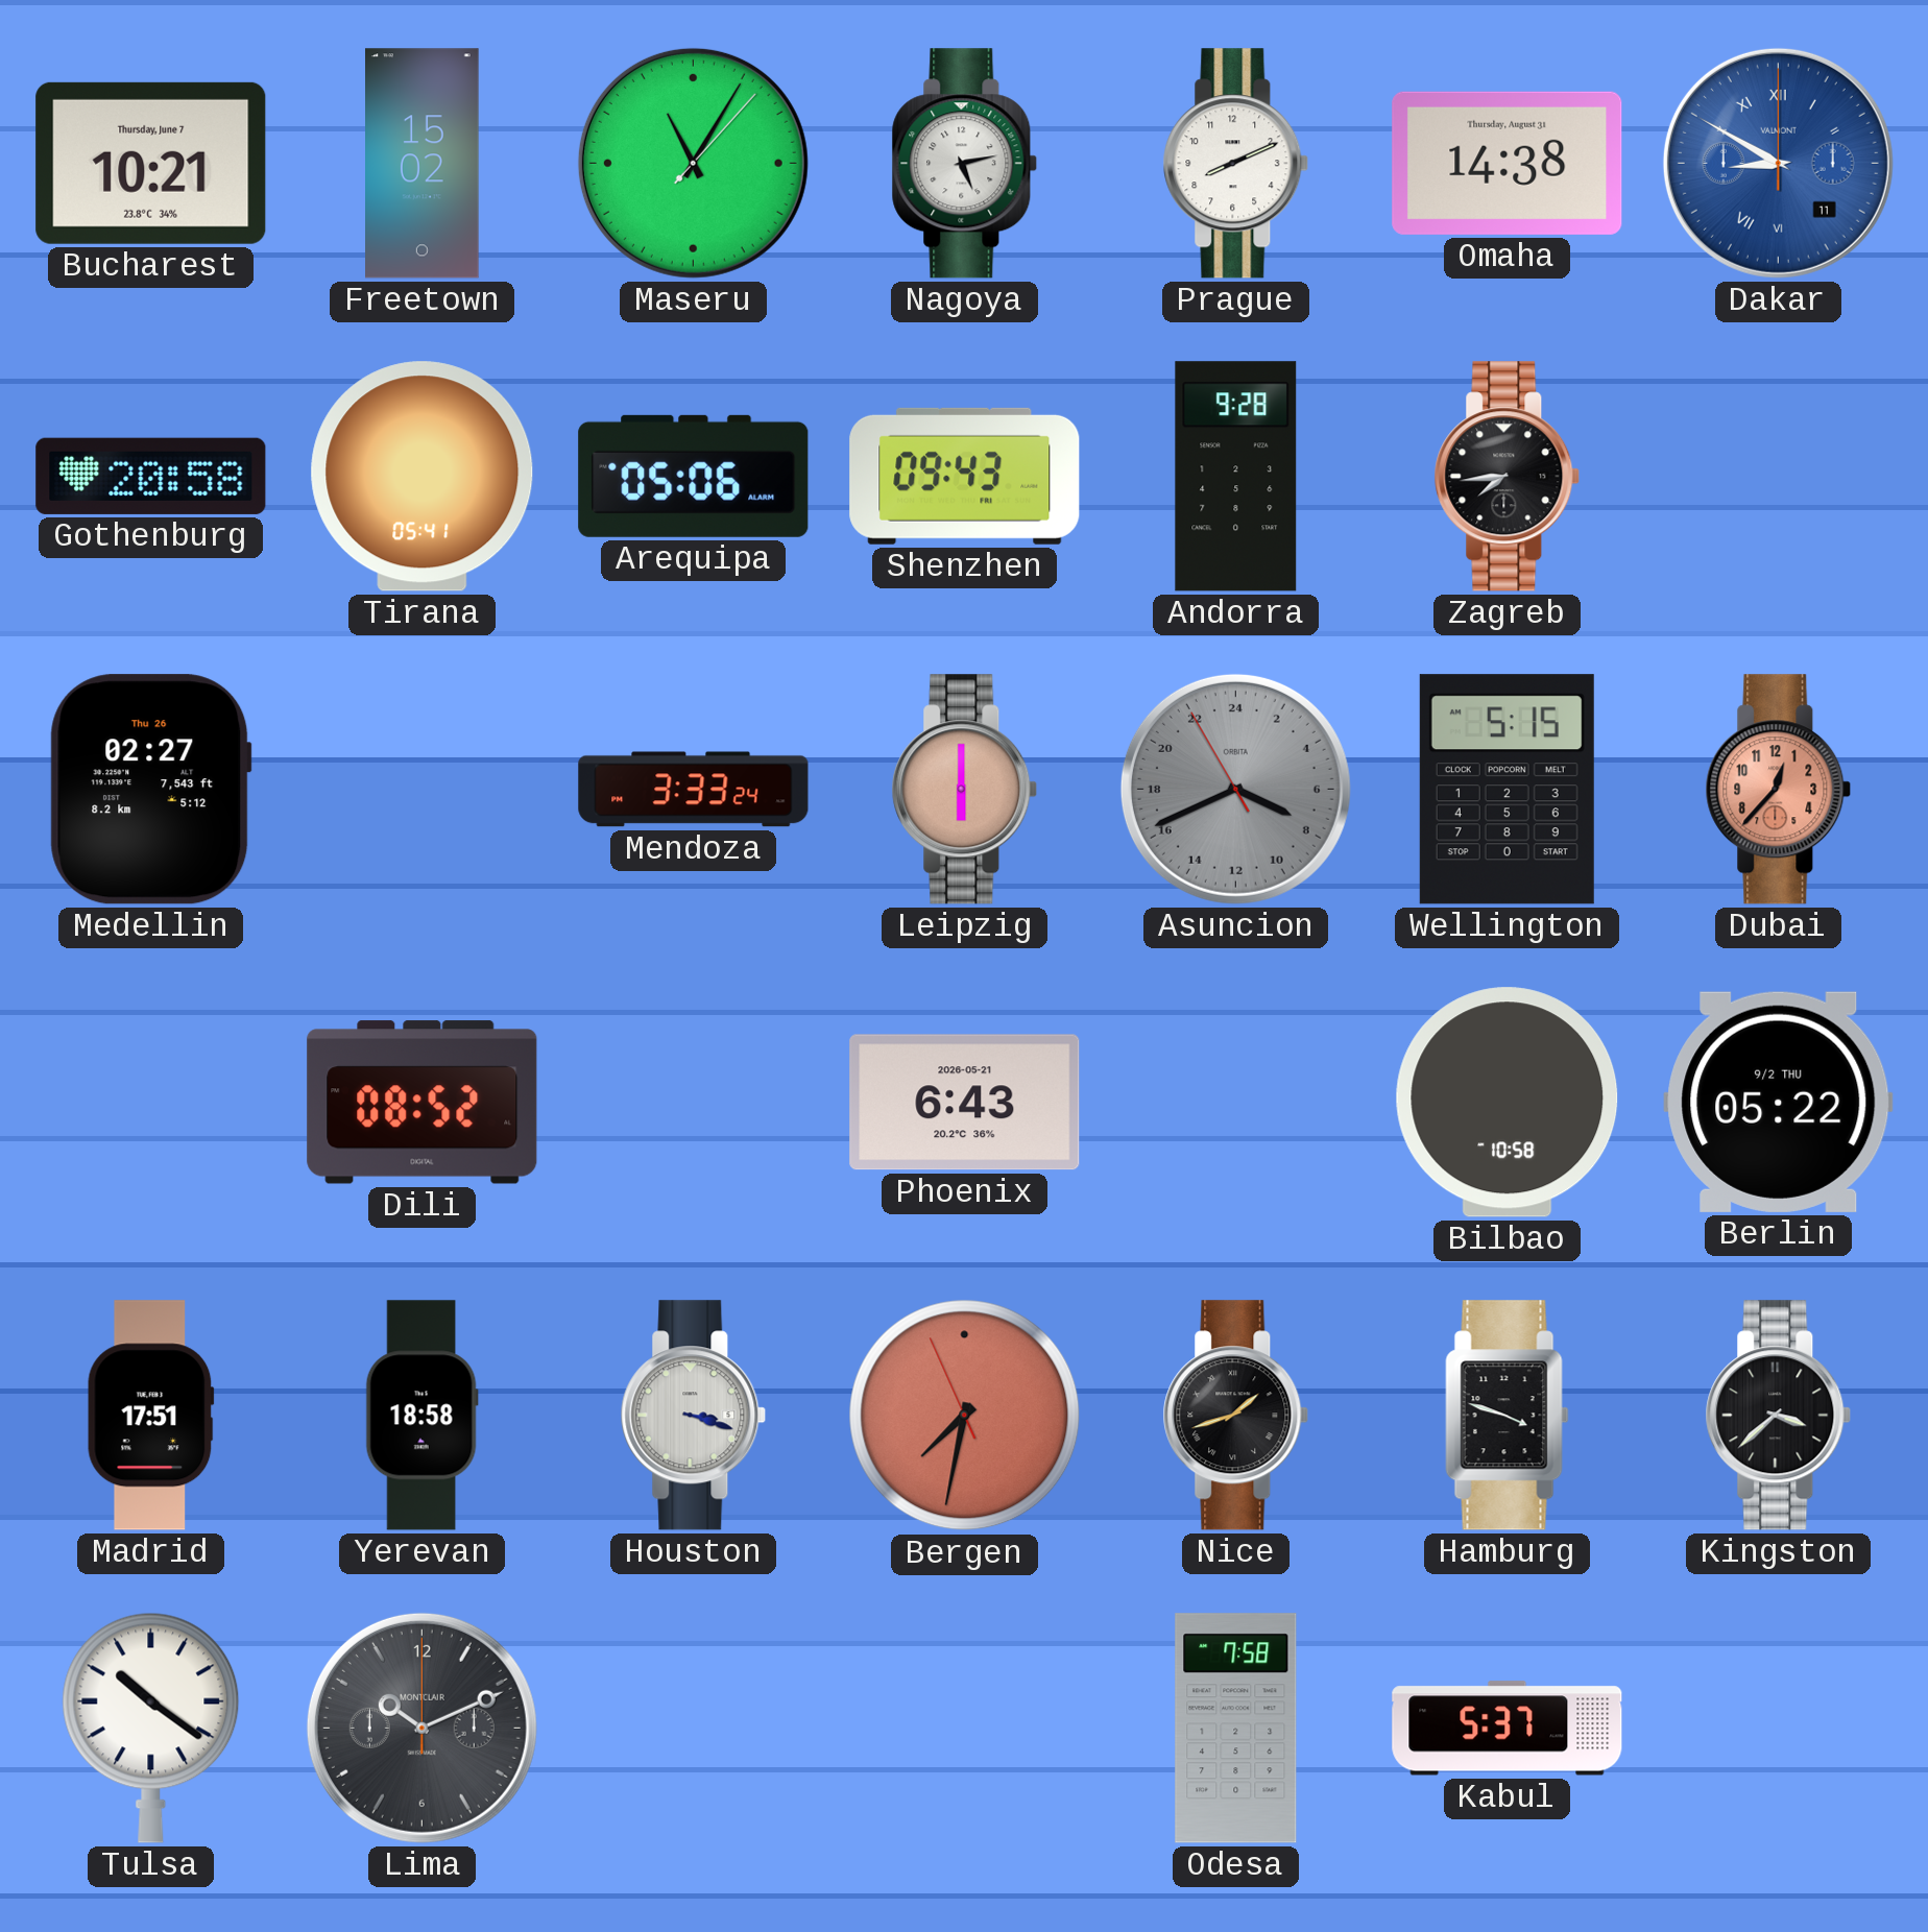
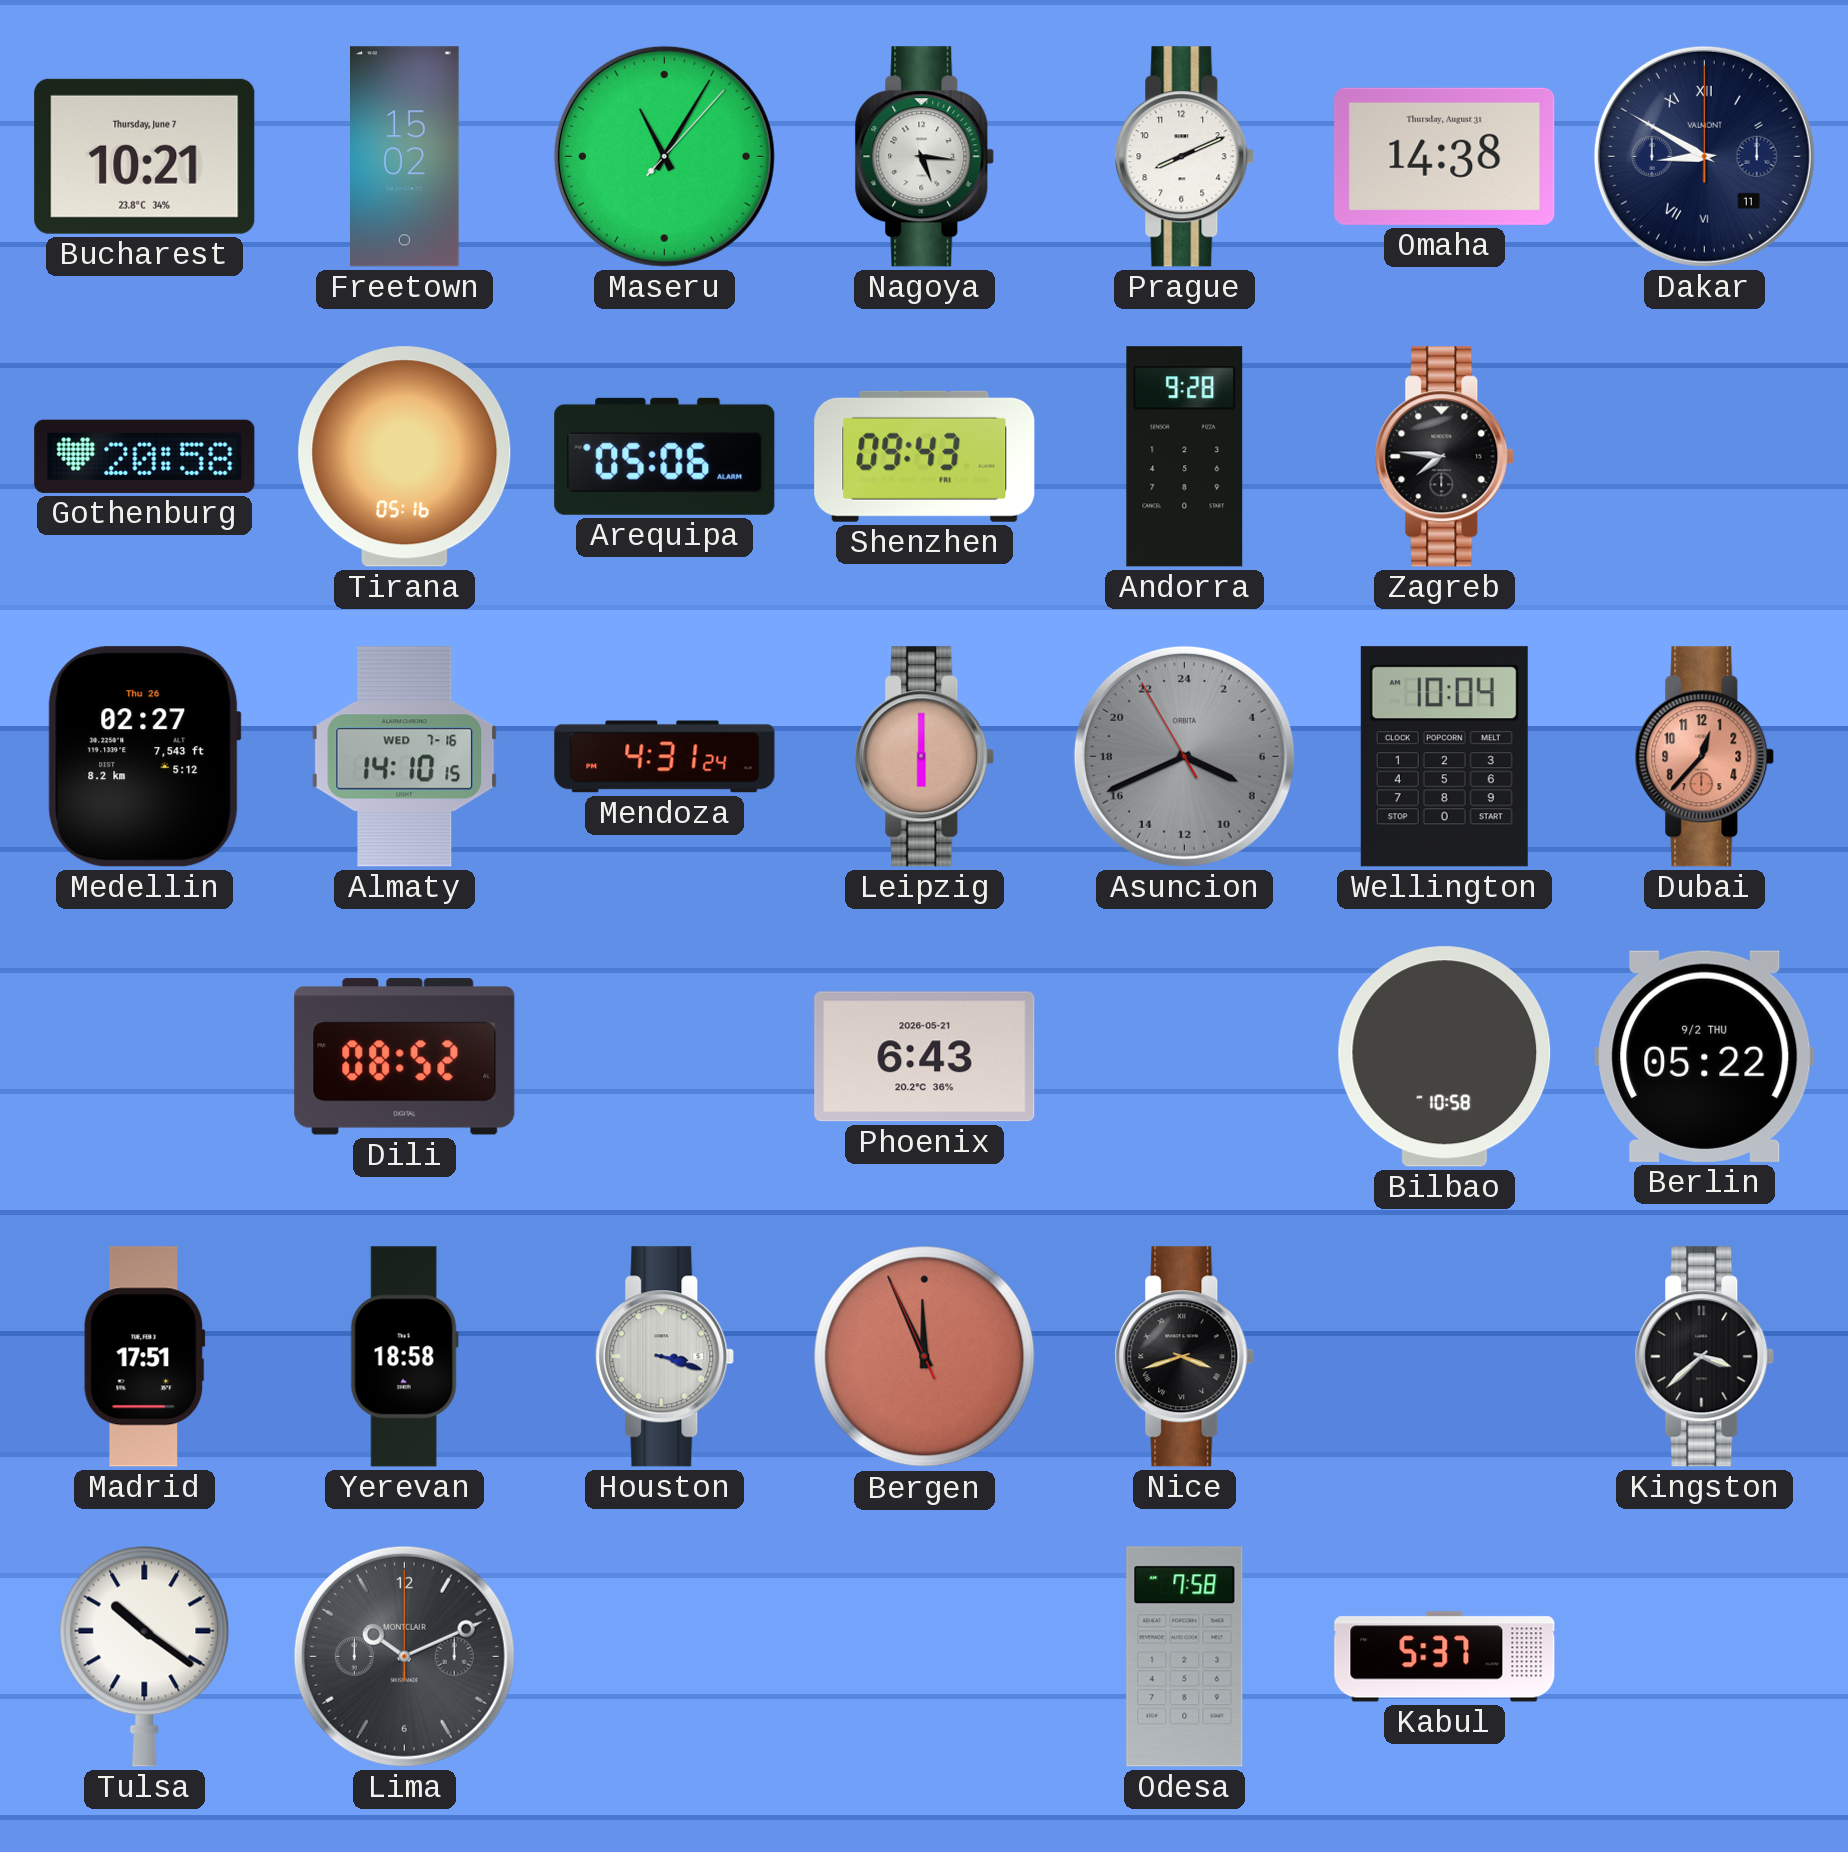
Nagoya: 5:13 -> 5:16
Dakar dial: blue -> navy
Tirana: 05:41 -> 05:16
Zagreb: 7:44 -> 7:46
Almaty: none -> 14:10
Mendoza: 3:33 -> 4:31
Wellington: 5:15 -> 10:04
Bergen: 7:31 -> 11:55
Nice: 1:42 -> 3:42
Hamburg: 3:48 -> none
